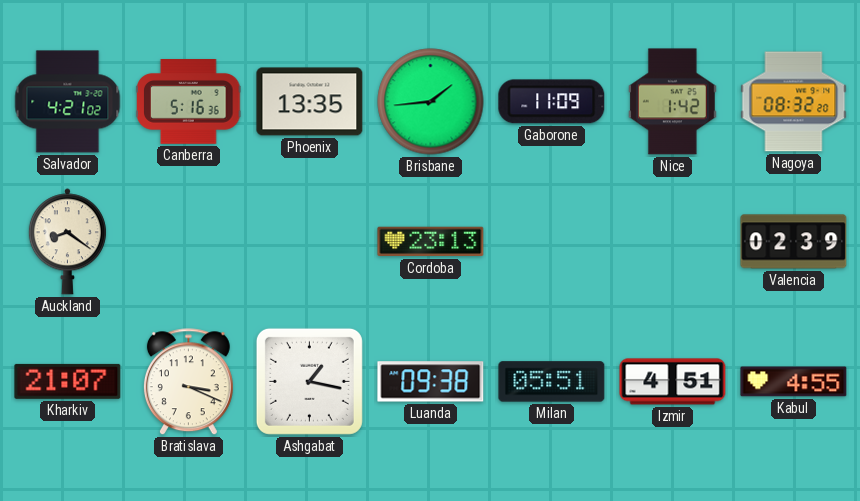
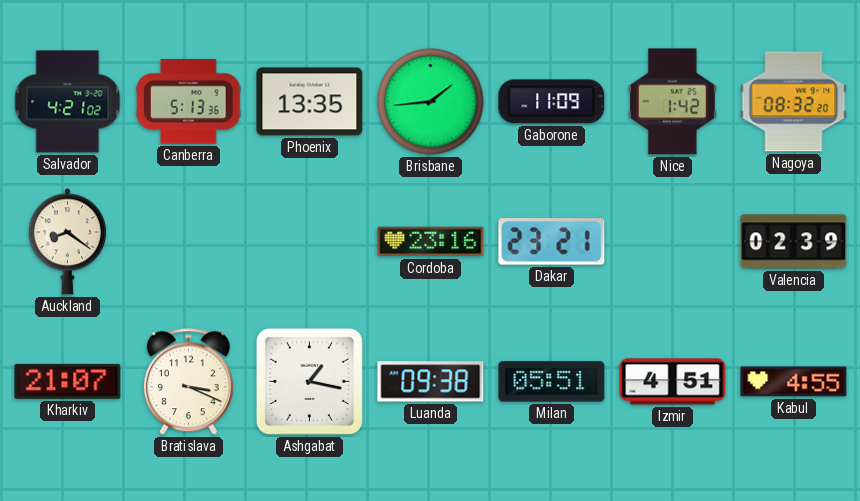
Canberra: 5:16 -> 5:13
Cordoba: 23:13 -> 23:16
Dakar: none -> 23:21
